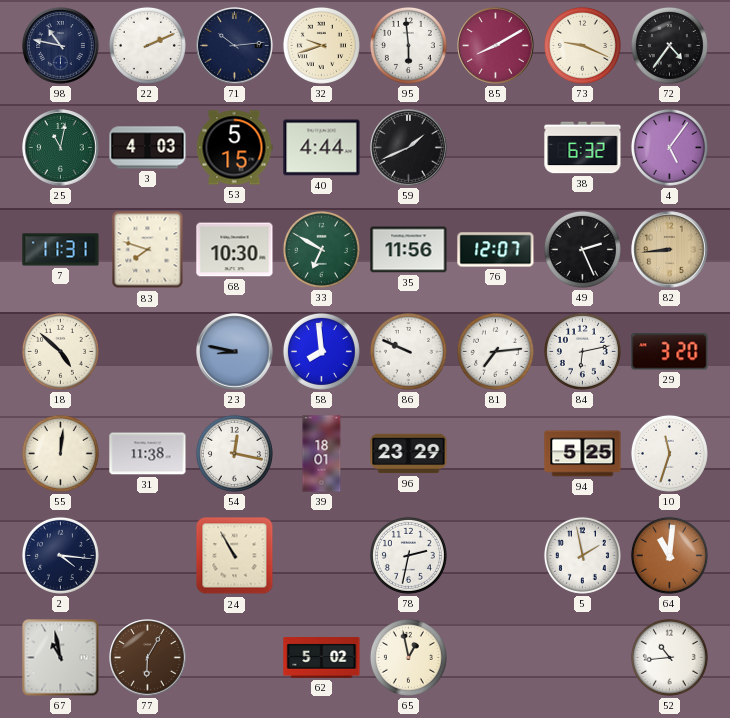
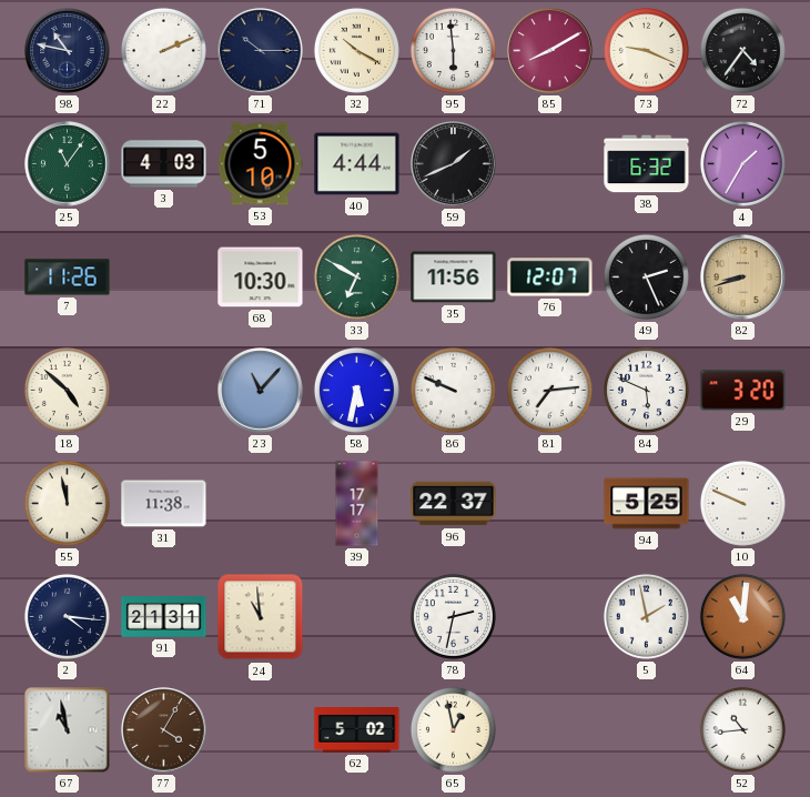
71: 10:14 -> 10:15
32: 9:42 -> 10:20
25: 11:02 -> 11:06
53: 5:15 -> 5:10
4: 5:06 -> 1:35
7: 11:31 -> 11:26
83: 7:48 -> none
82: 8:44 -> 8:42
23: 8:47 -> 11:07
58: 7:59 -> 5:32
84: 6:13 -> 5:49
55: 12:01 -> 11:58
54: 12:17 -> none
39: 18:01 -> 17:17
96: 23:29 -> 22:37
10: 11:33 -> 9:49
91: none -> 21:31
24: 10:55 -> 10:59
77: 6:05 -> 4:05
